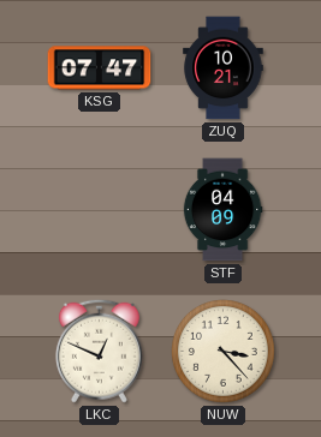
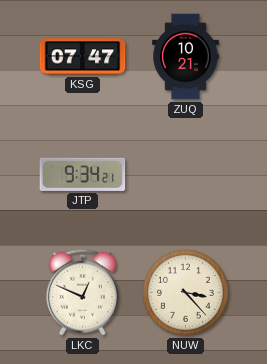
JTP: none -> 9:34
STF: 04:09 -> none
